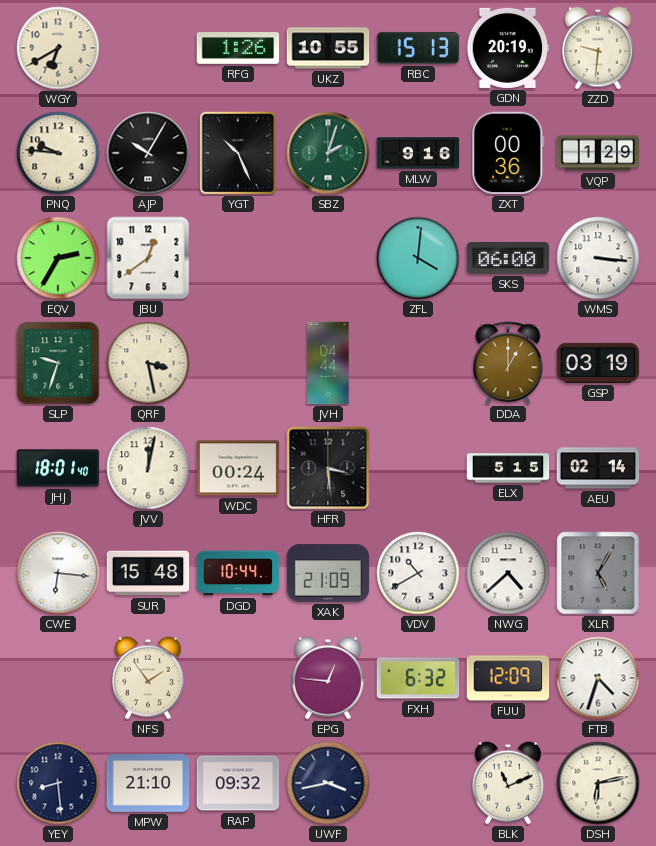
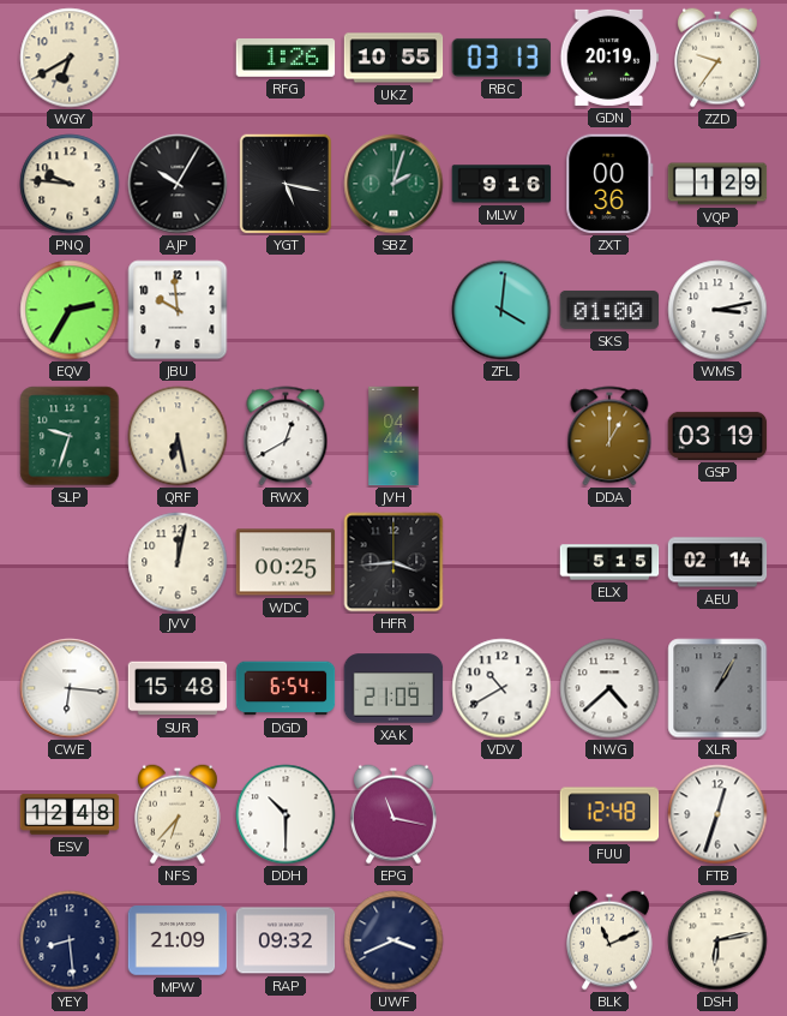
RBC: 15:13 -> 03:13
ZZD: 9:31 -> 9:36
YGT: 10:26 -> 5:17
JBU: 12:39 -> 9:59
SKS: 06:00 -> 01:00
WMS: 3:16 -> 3:13
QRF: 3:28 -> 6:28
RWX: none -> 12:40
JHJ: 18:01 -> none
WDC: 00:24 -> 00:25
HFR: 3:29 -> 3:44
DGD: 10:44 -> 6:54
XLR: 5:05 -> 1:05
ESV: none -> 12:48
NFS: 1:54 -> 6:37
DDH: none -> 10:30
EPG: 12:46 -> 11:17
FXH: 6:32 -> none
FUU: 12:09 -> 12:48
FTB: 4:33 -> 12:33
MPW: 21:10 -> 21:09
UWF: 3:43 -> 3:41
